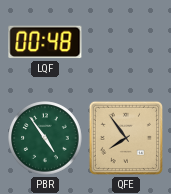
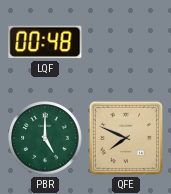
PBR: 4:54 -> 5:00
QFE: 7:54 -> 7:49
